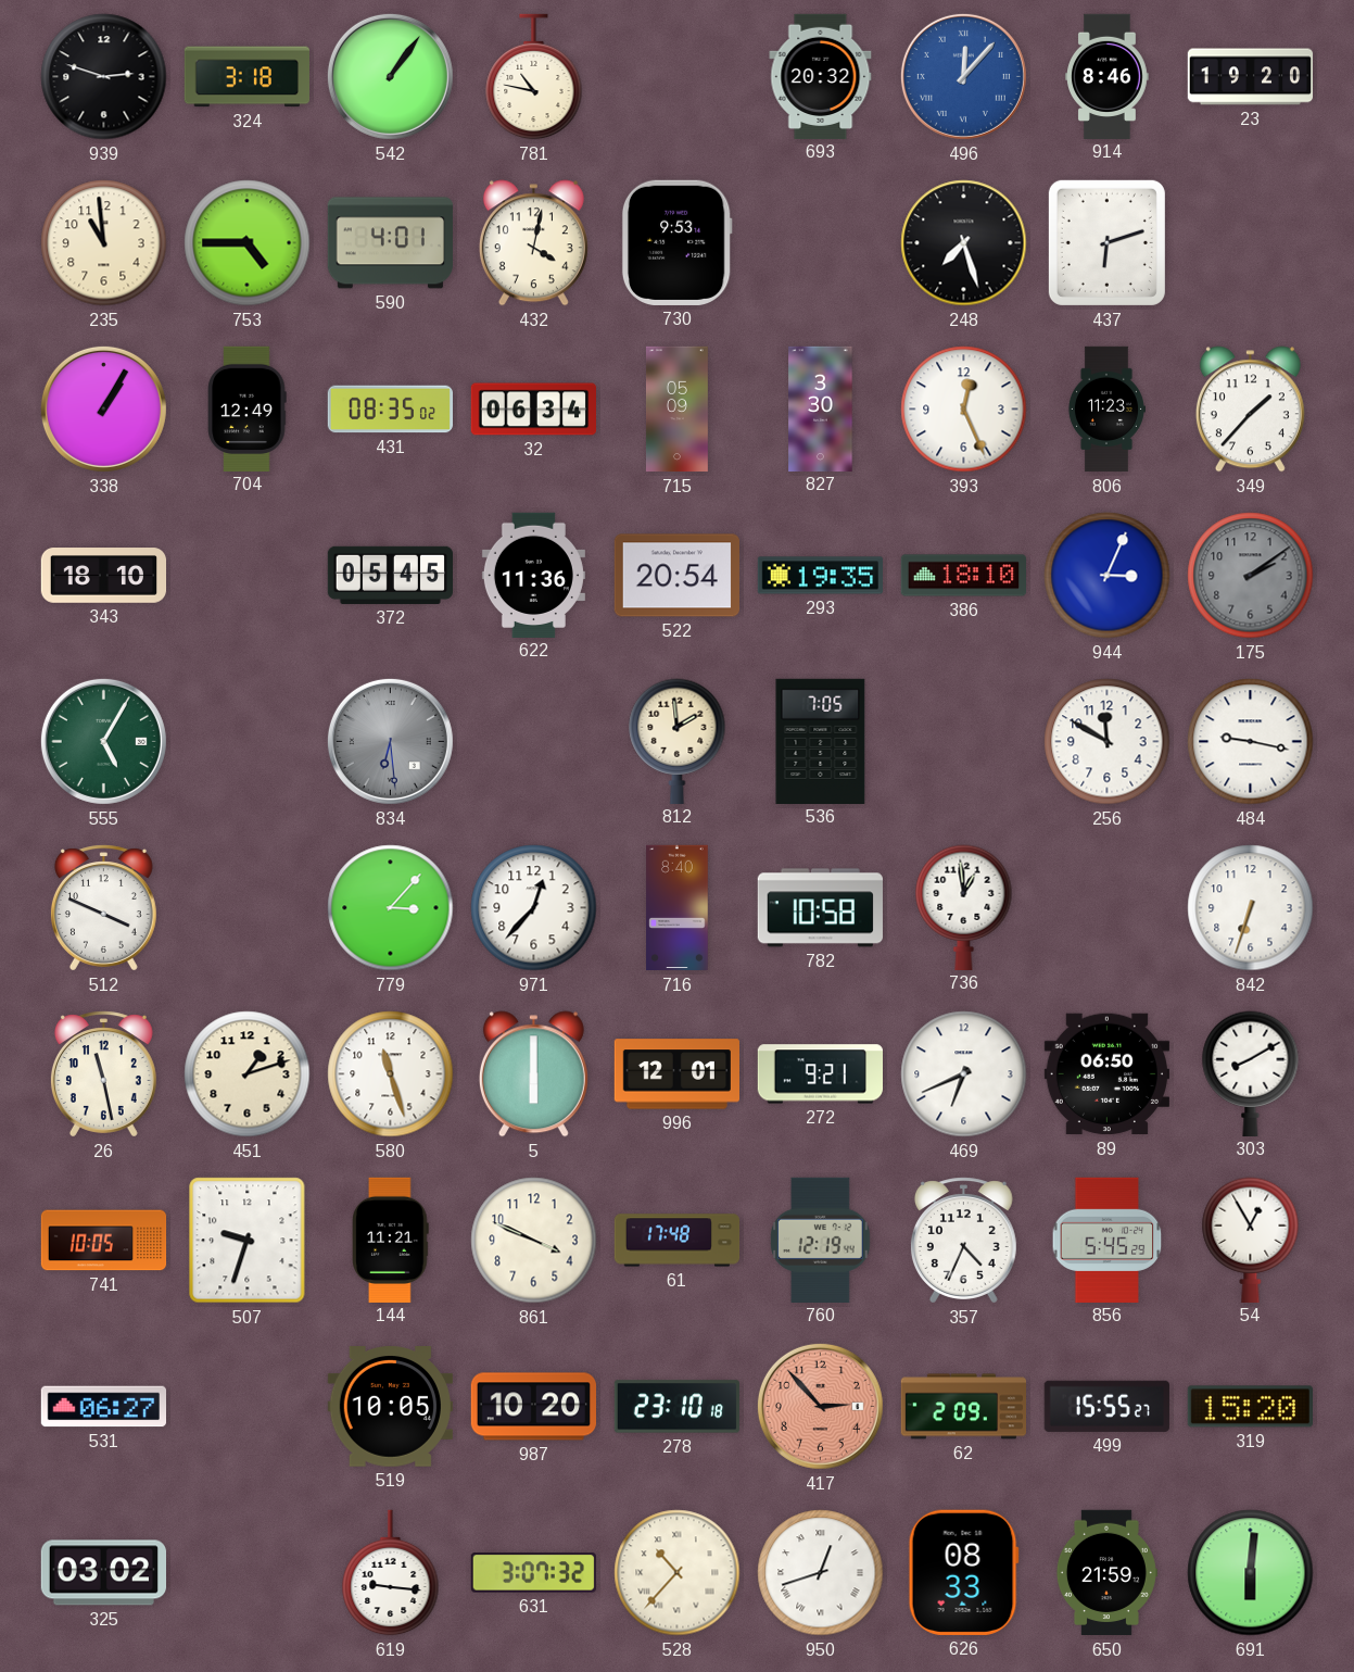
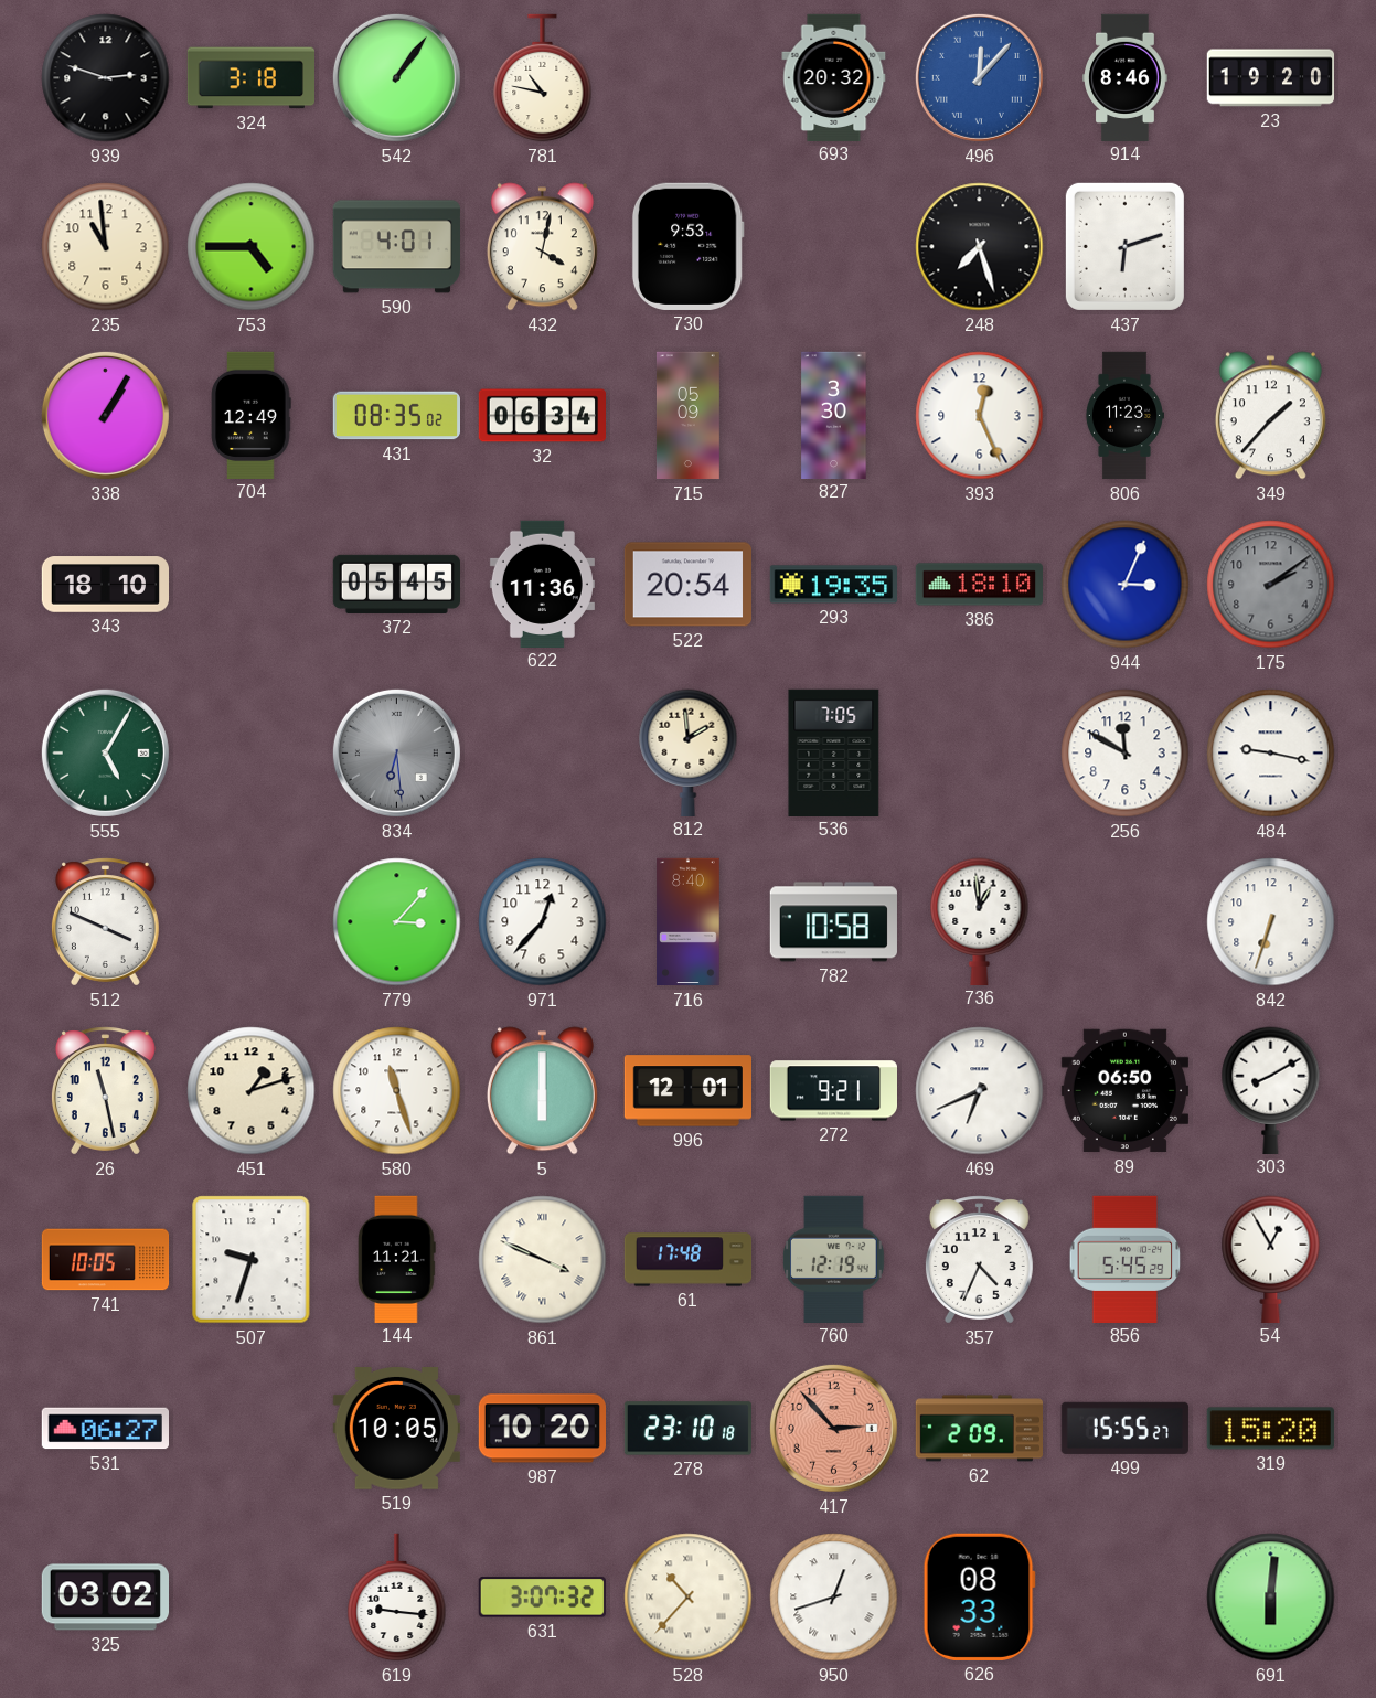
861 numerals: Arabic -> Roman
650: 21:59 -> none
